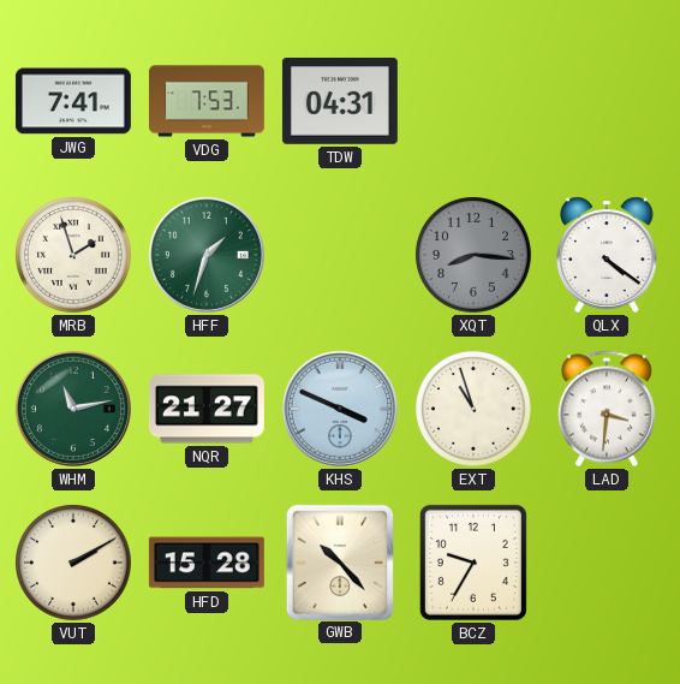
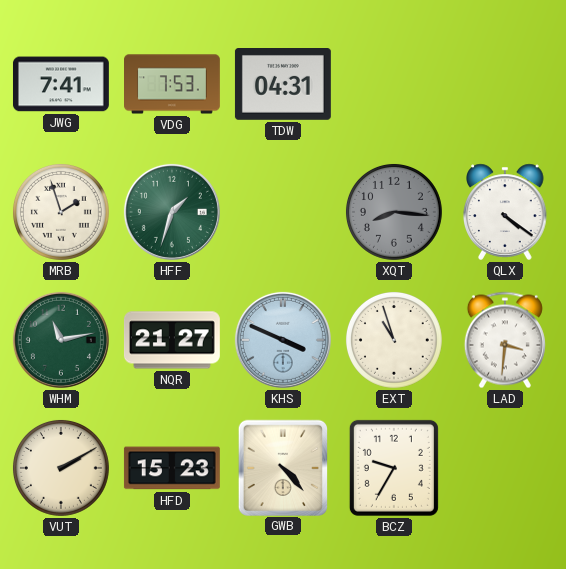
HFD: 15:28 -> 15:23
GWB: 10:23 -> 4:23
